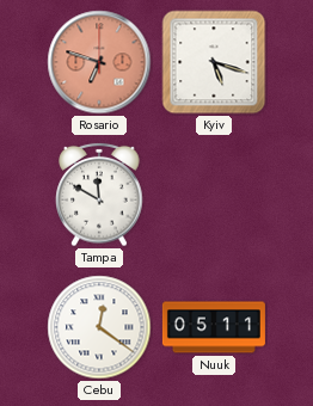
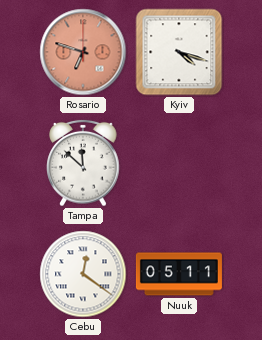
Kyiv: 5:18 -> 4:18
Tampa: 11:50 -> 11:52
